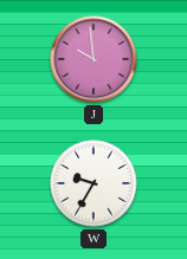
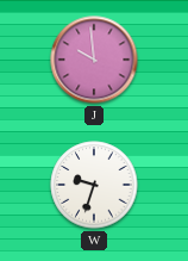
W: 9:35 -> 9:33
